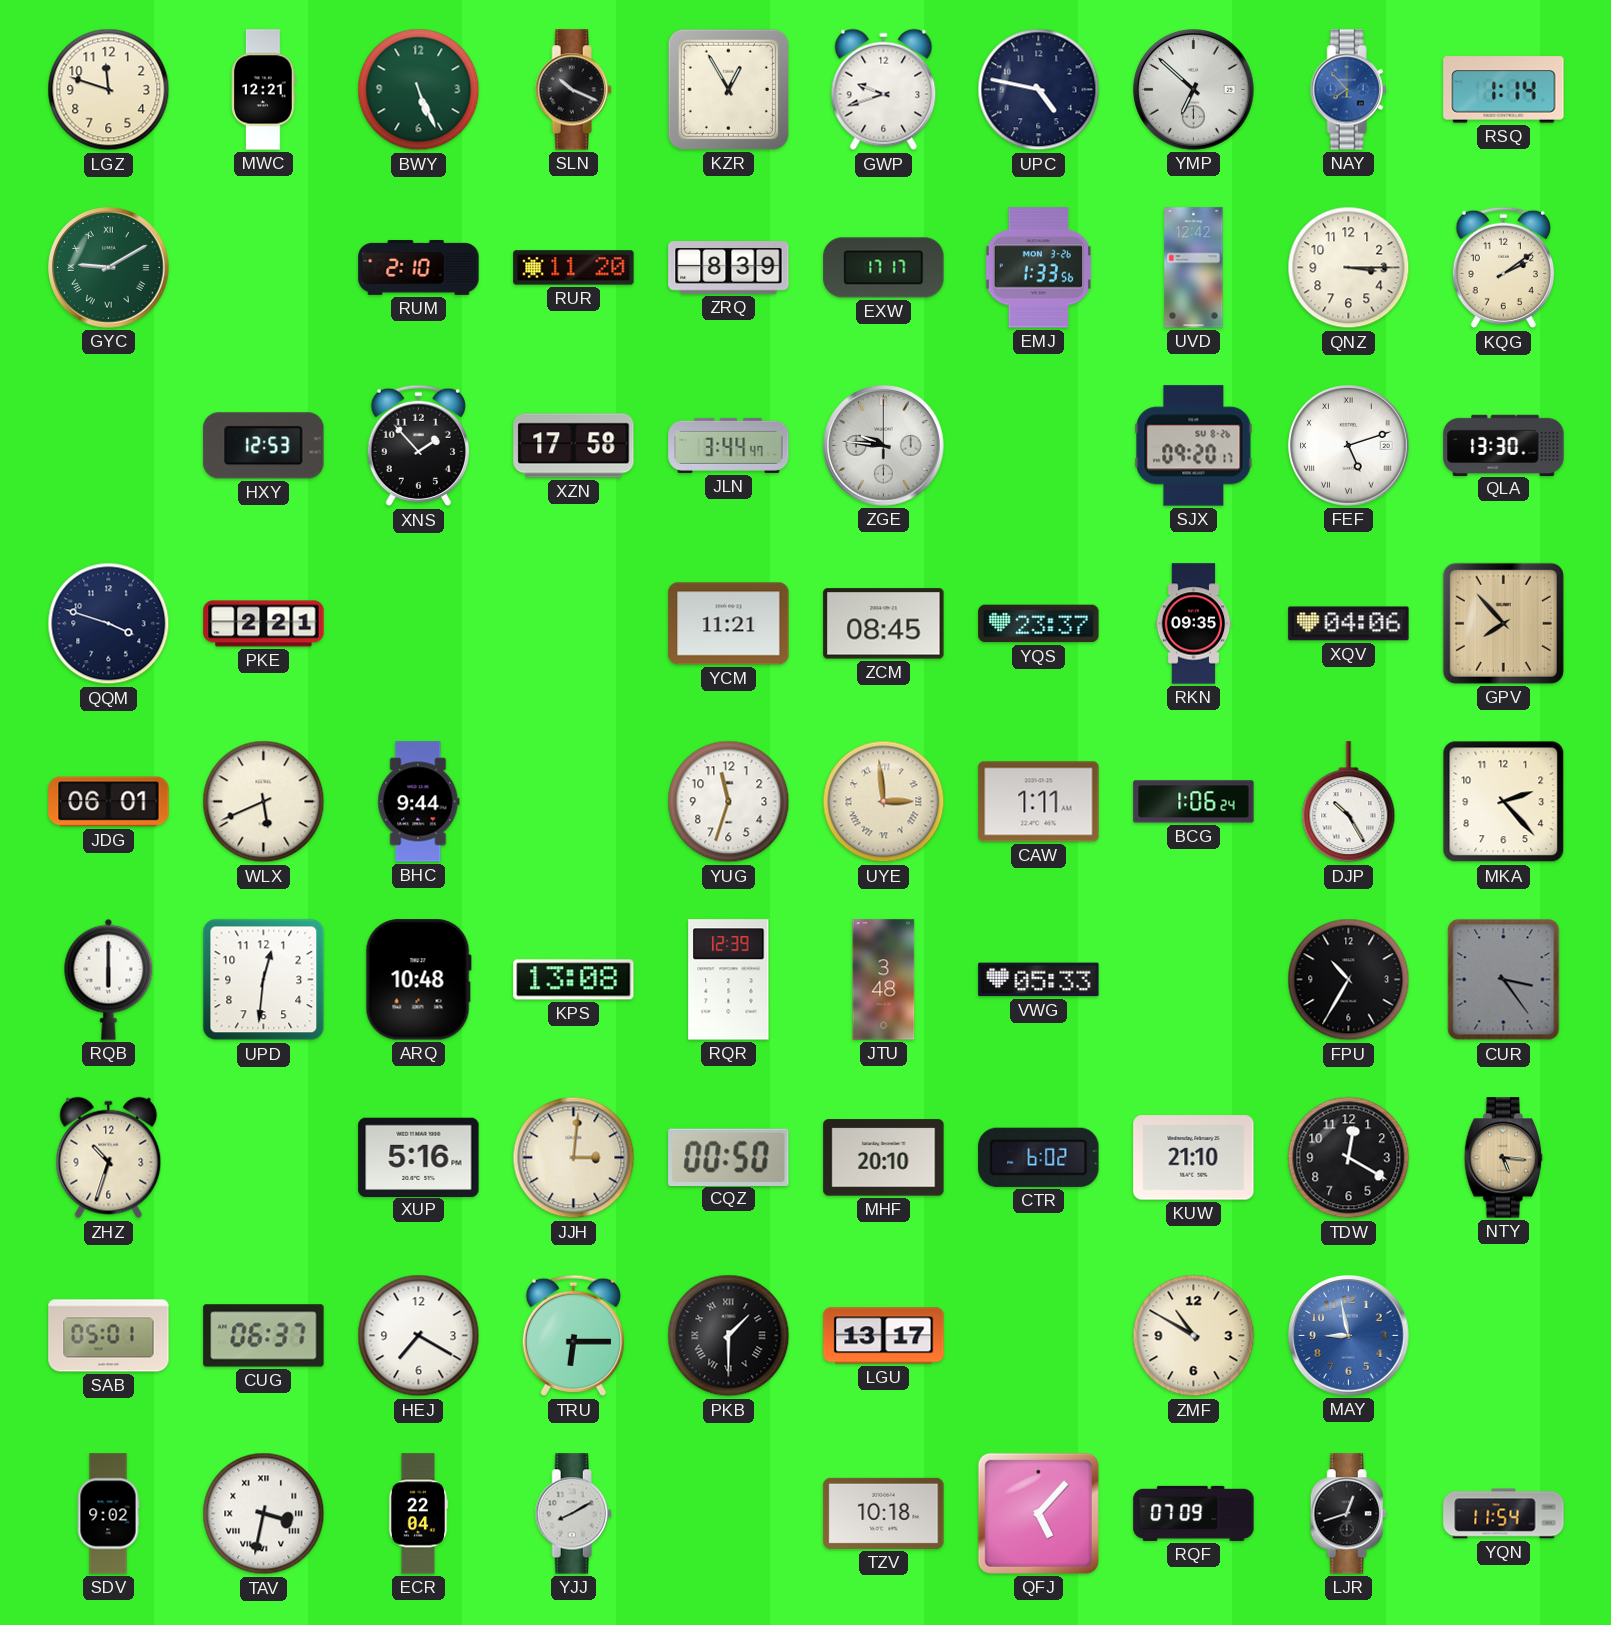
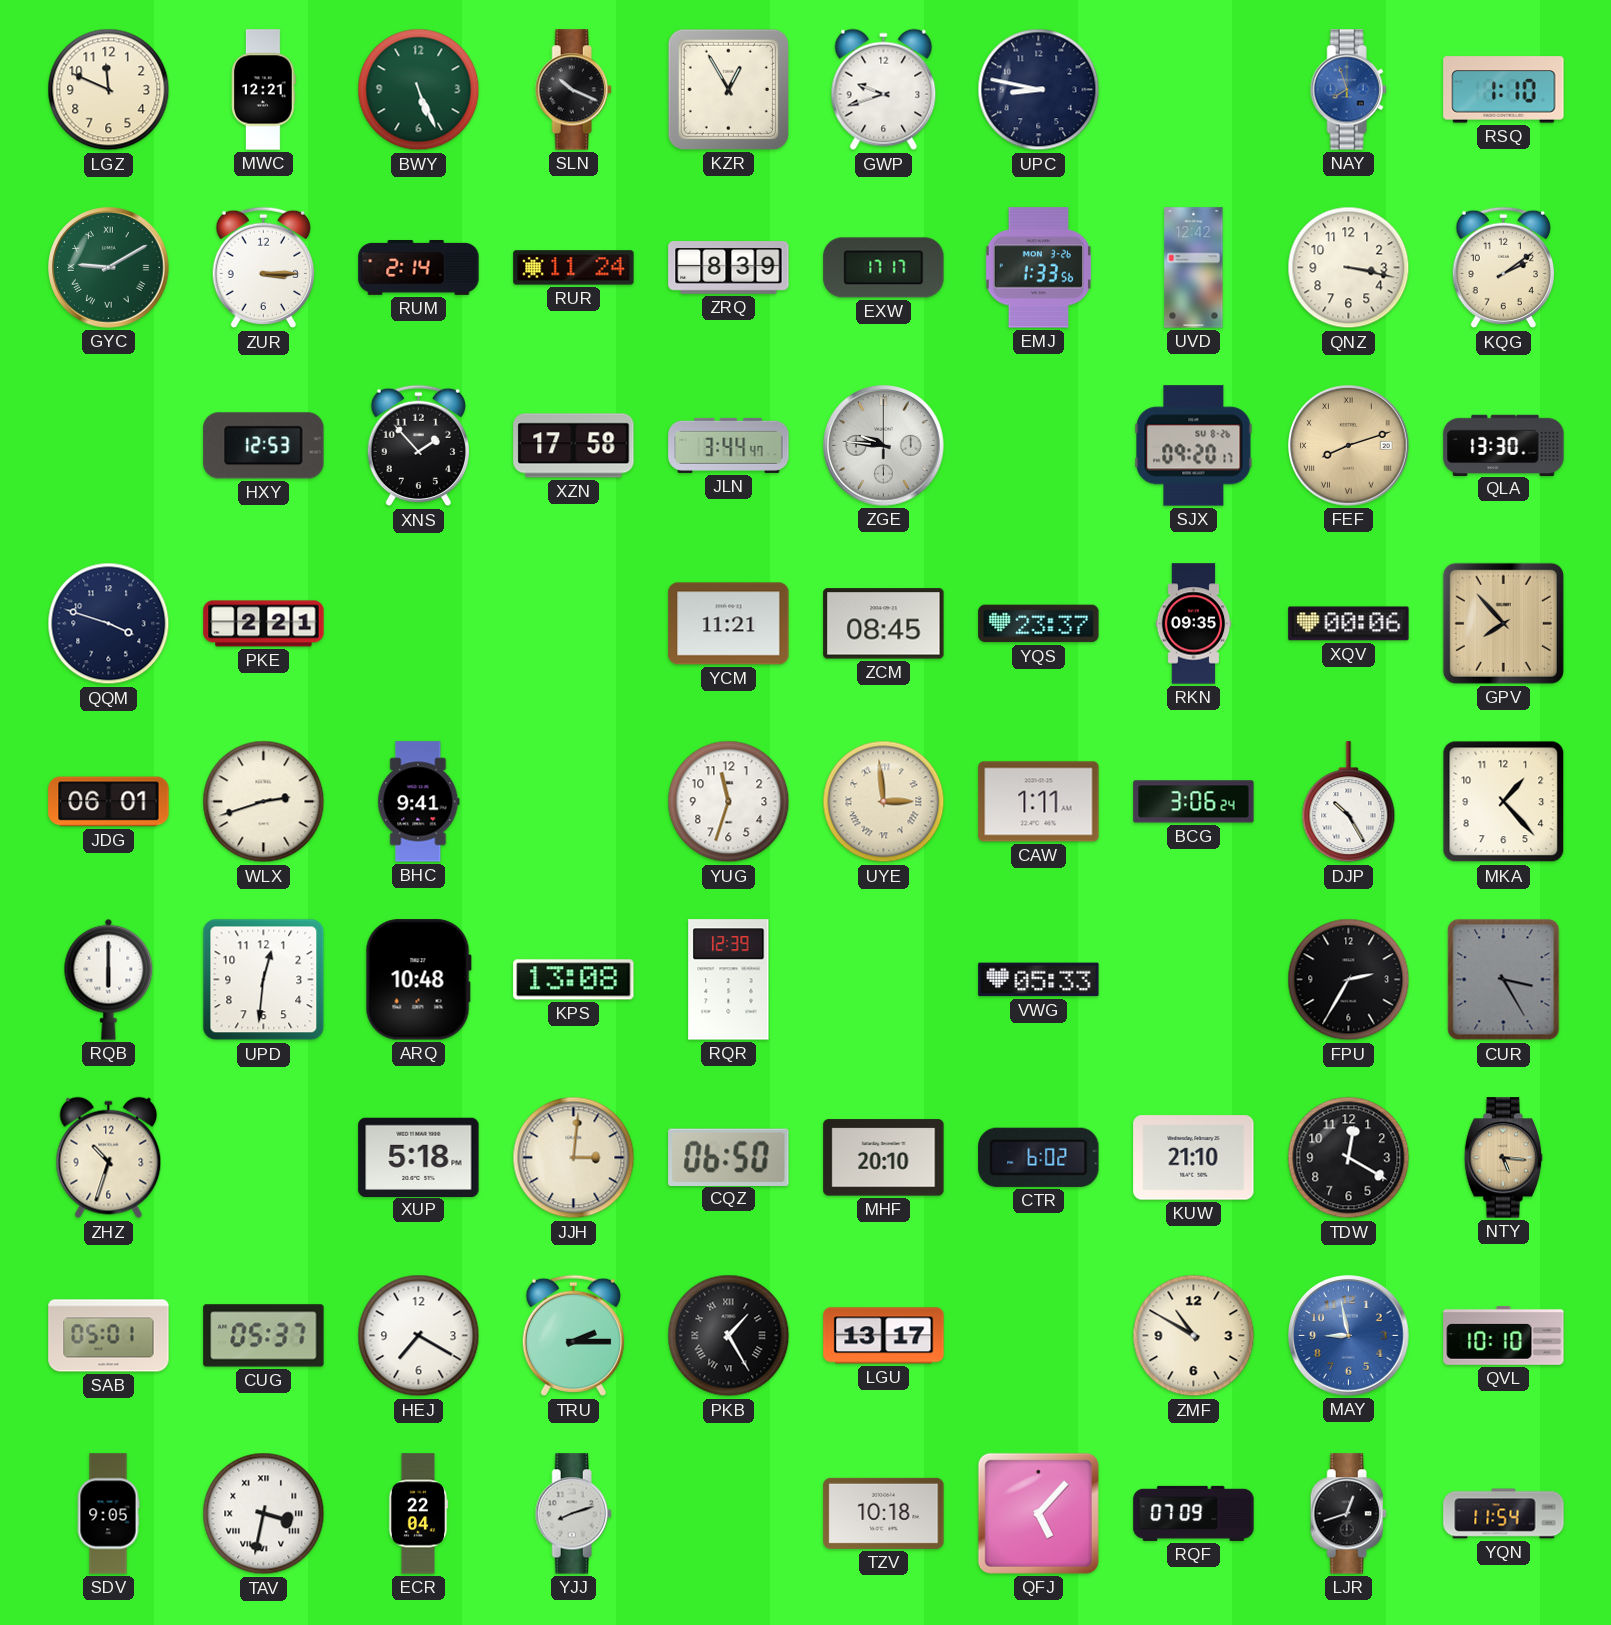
LGZ: 11:48 -> 11:49
UPC: 4:47 -> 8:47
YMP: 6:52 -> none
NAY: 7:53 -> 7:57
RSQ: 1:14 -> 1:10
ZUR: none -> 3:15
RUM: 2:10 -> 2:14
RUR: 11:20 -> 11:24
QNZ: 3:15 -> 3:17
FEF: 5:12 -> 8:12
FEF dial: white -> champagne
XQV: 04:06 -> 00:06
WLX: 5:41 -> 2:42
BHC: 9:44 -> 9:41
BCG: 1:06 -> 3:06
MKA: 2:23 -> 1:23
JTU: 3:48 -> none
FPU: 10:35 -> 2:35
CUR: 3:24 -> 3:25
XUP: 5:16 -> 5:18
CQZ: 00:50 -> 06:50
CUG: 06:37 -> 05:37
TRU: 6:15 -> 2:15
PKB: 1:30 -> 1:25
QVL: none -> 10:10
SDV: 9:02 -> 9:05
YJJ: 8:10 -> 8:12
